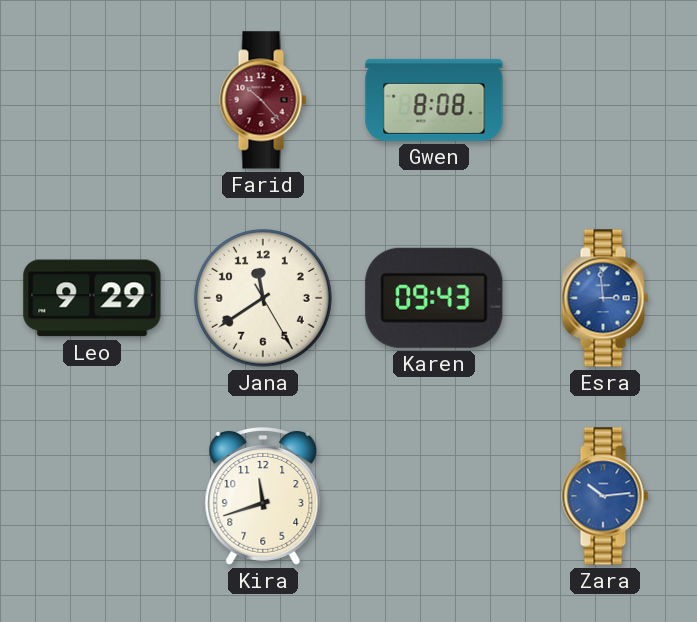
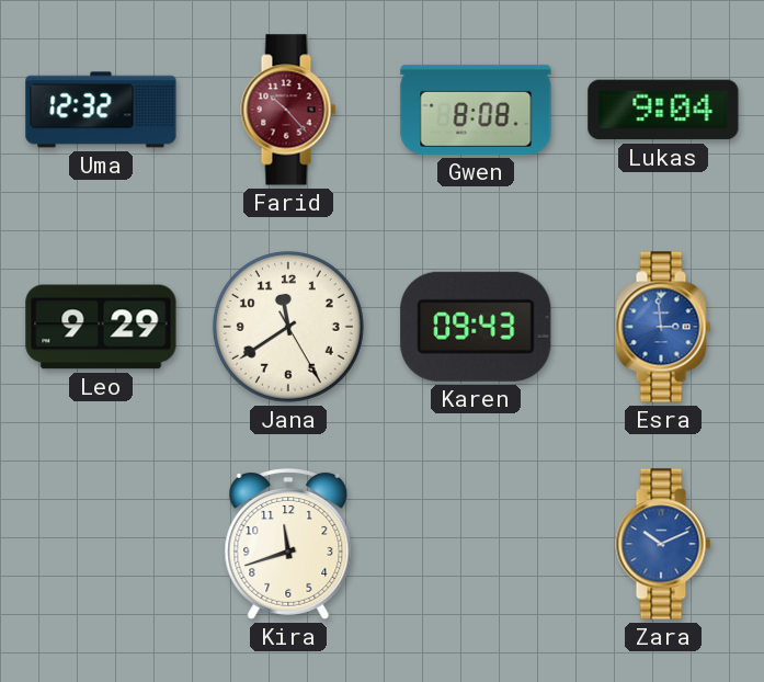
Uma: none -> 12:32
Lukas: none -> 9:04
Zara: 10:14 -> 10:11
